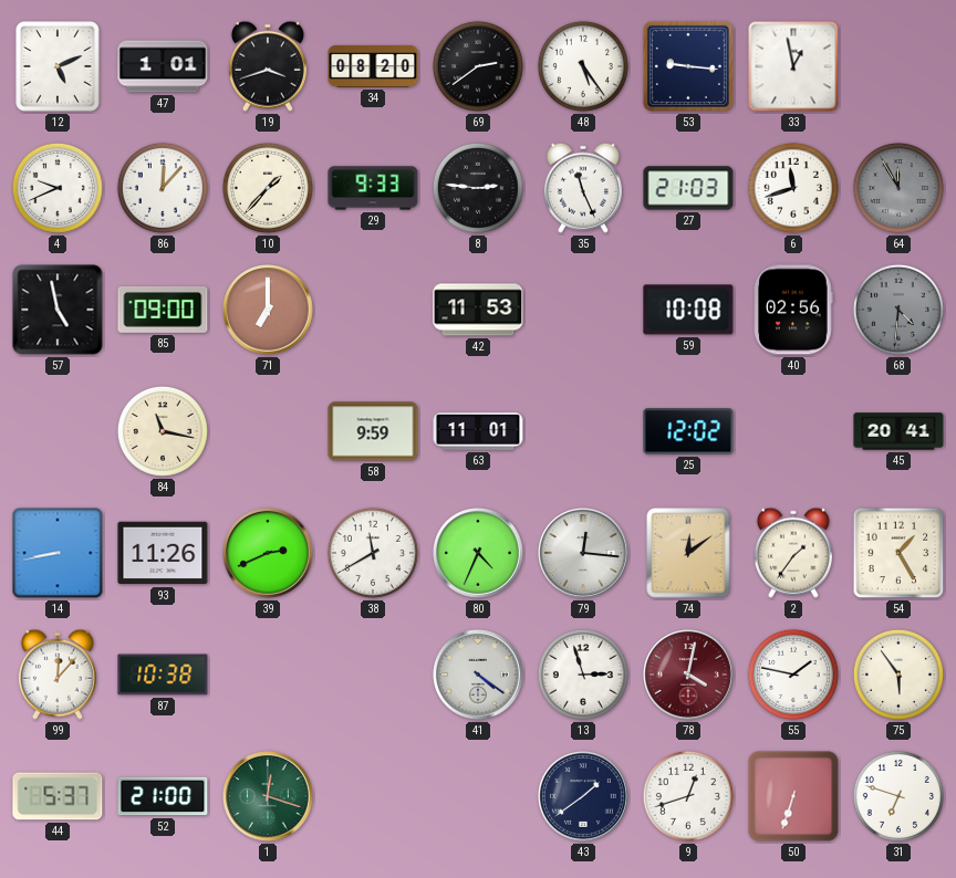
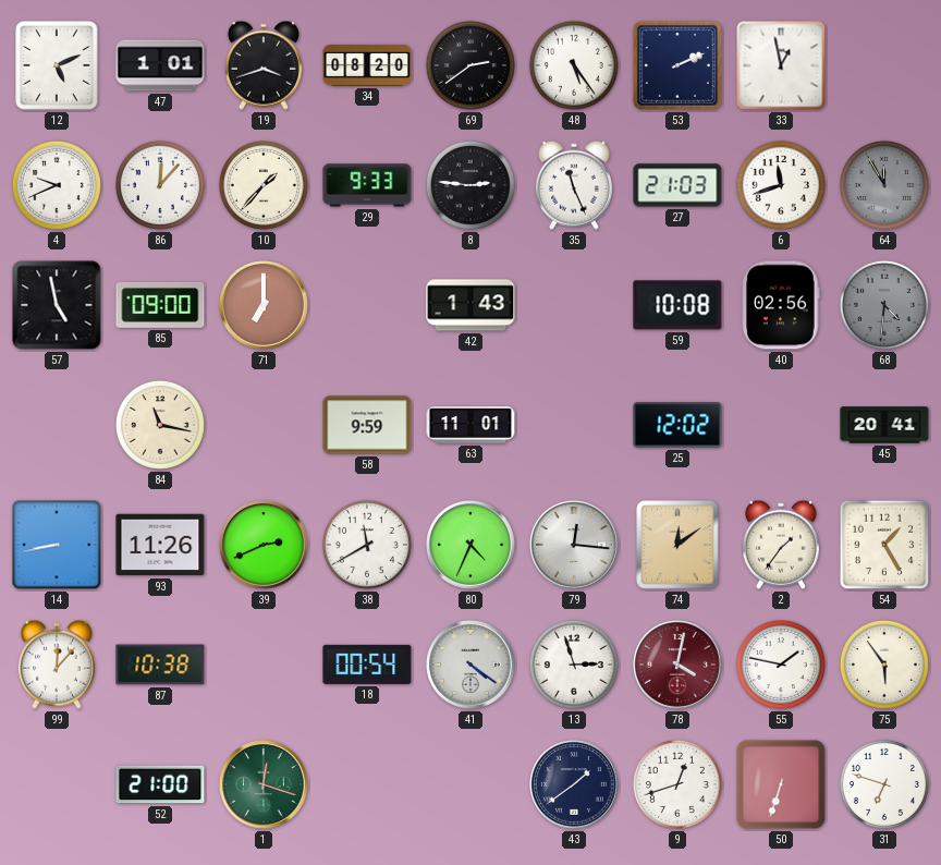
53: 9:16 -> 2:11
42: 11:53 -> 1:43
18: none -> 00:54
44: 5:37 -> none
